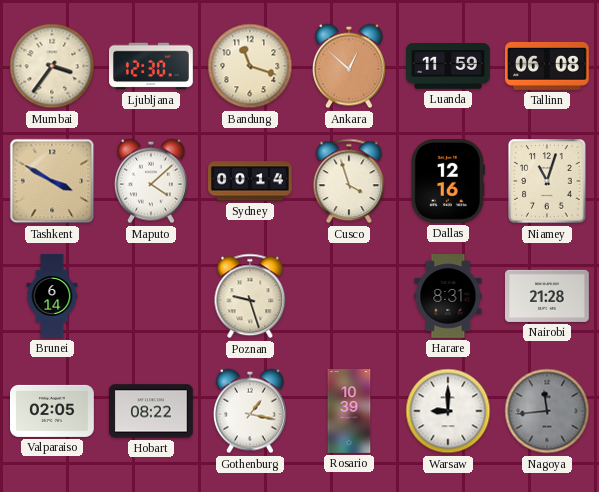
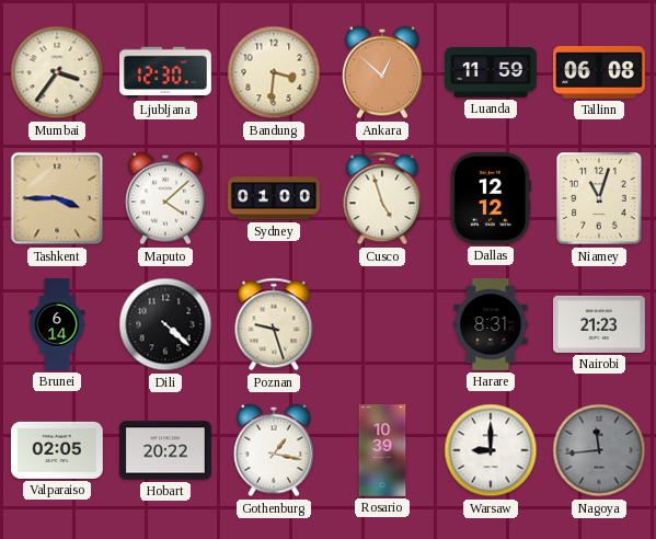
Bandung: 11:18 -> 3:31
Tashkent: 3:50 -> 3:45
Sydney: 00:14 -> 01:00
Cusco: 3:57 -> 4:57
Dallas: 12:16 -> 12:12
Dili: none -> 4:22
Nairobi: 21:28 -> 21:23
Hobart: 08:22 -> 20:22
